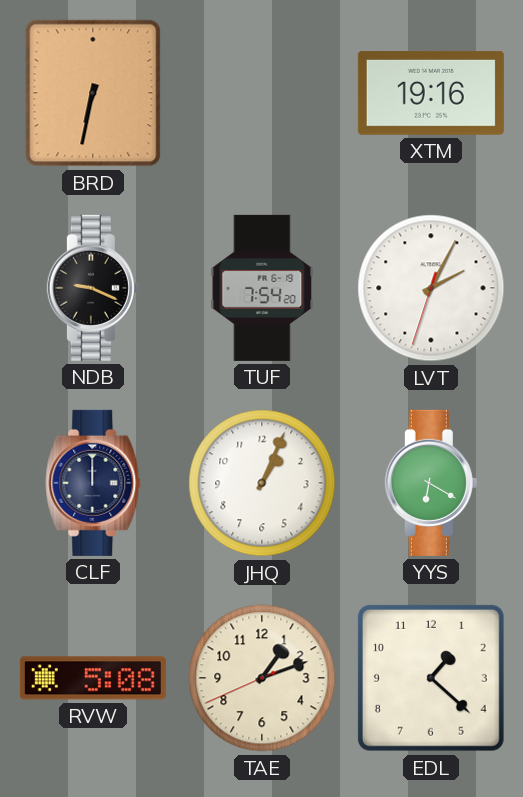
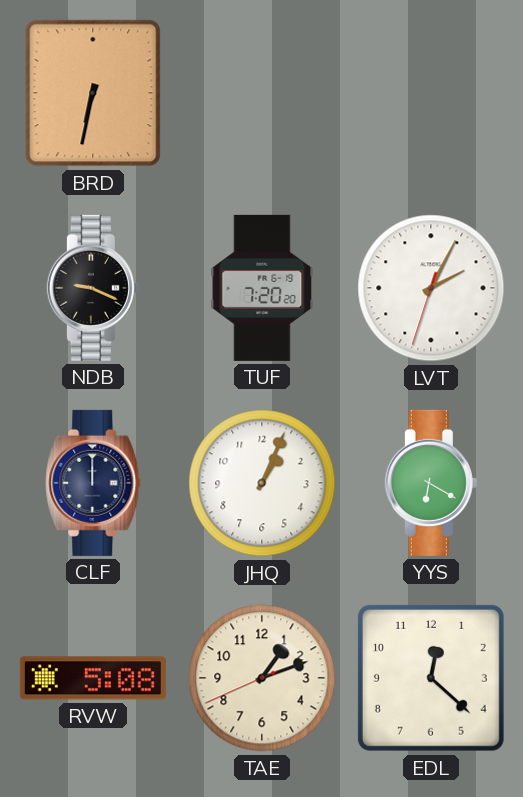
XTM: 19:16 -> none
TUF: 7:54 -> 7:20
EDL: 1:22 -> 12:22
